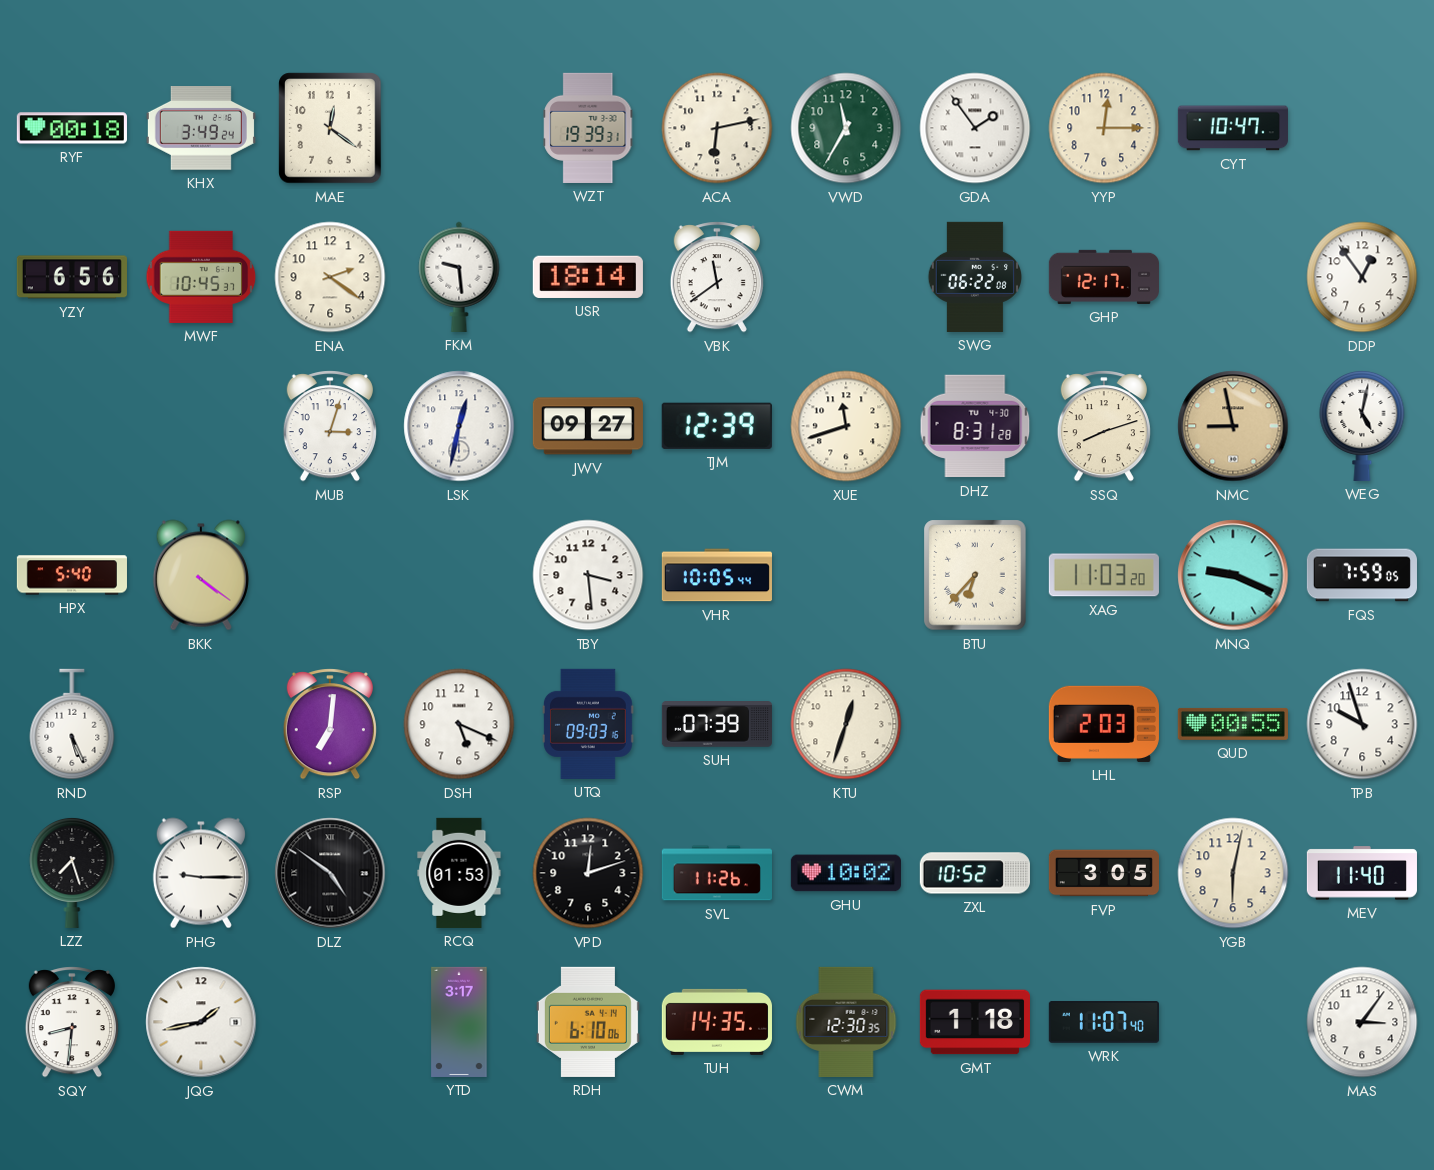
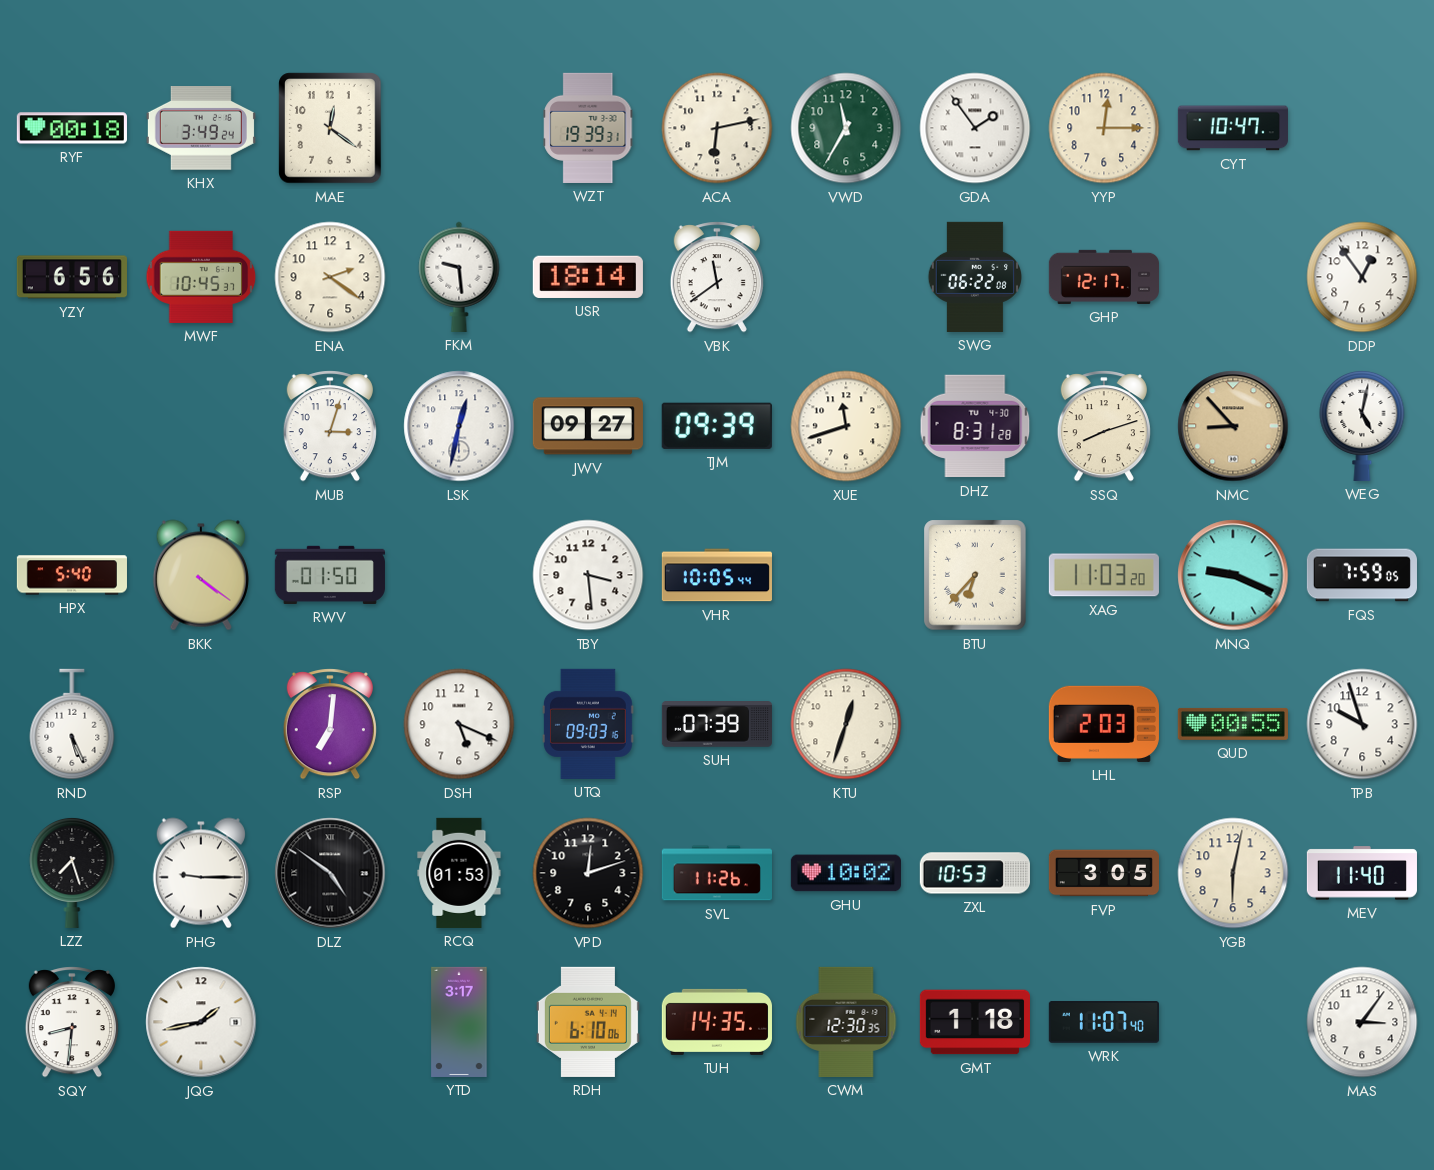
TJM: 12:39 -> 09:39
NMC: 8:58 -> 8:53
RWV: none -> 01:50
ZXL: 10:52 -> 10:53
